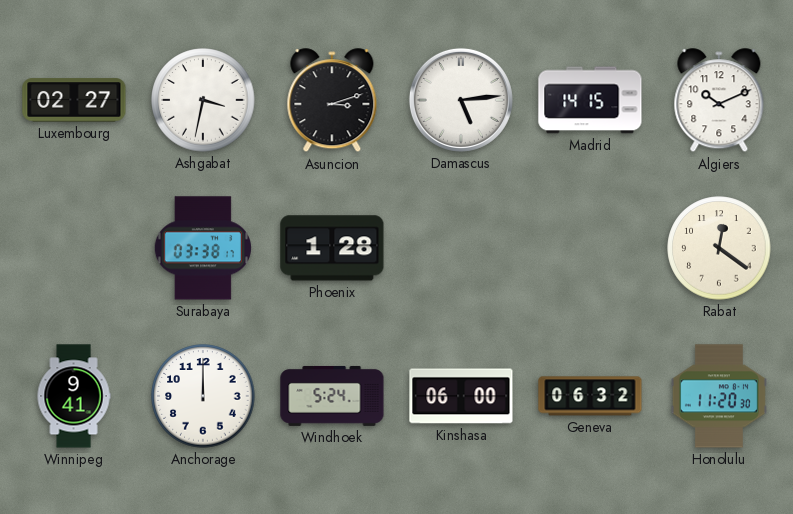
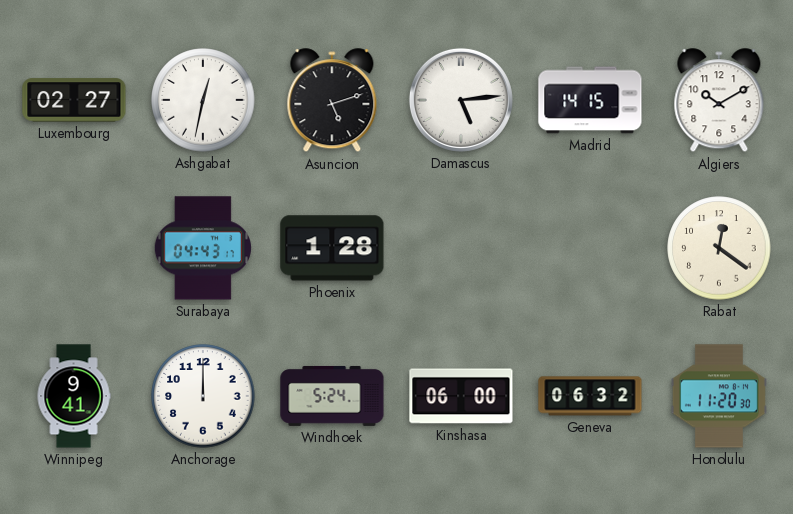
Ashgabat: 3:32 -> 12:32
Asuncion: 3:12 -> 5:12
Algiers: 10:11 -> 10:10
Surabaya: 03:38 -> 04:43
